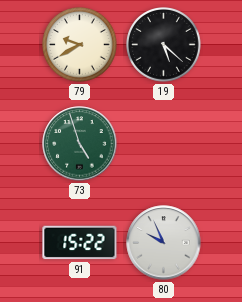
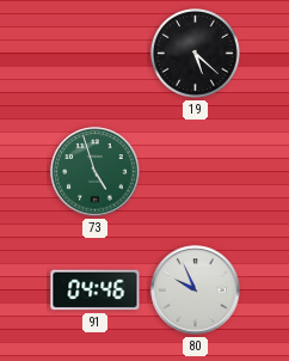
79: 9:40 -> none
91: 15:22 -> 04:46
